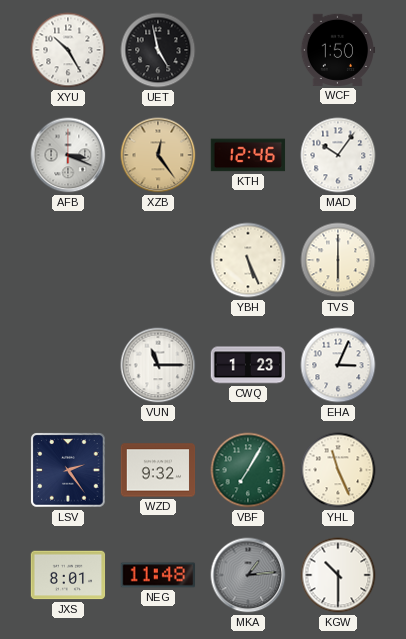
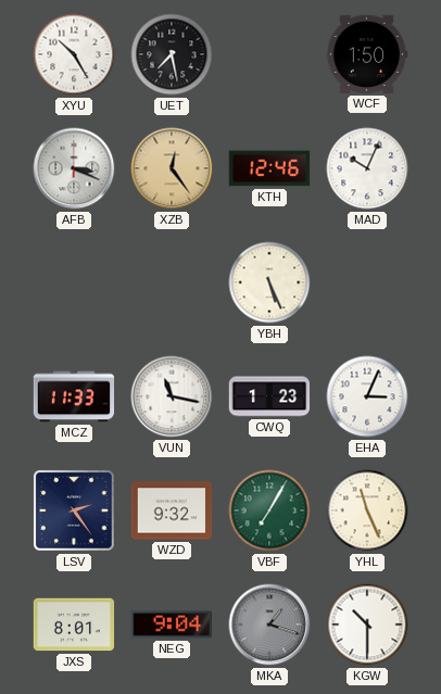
UET: 4:58 -> 7:28
MAD: 10:06 -> 10:04
TVS: 6:00 -> none
MCZ: none -> 11:33
VUN: 11:15 -> 11:17
NEG: 11:48 -> 9:04
MKA: 1:14 -> 1:18
